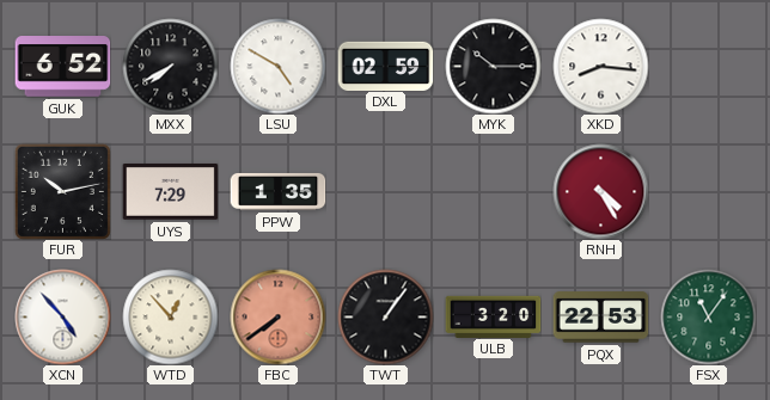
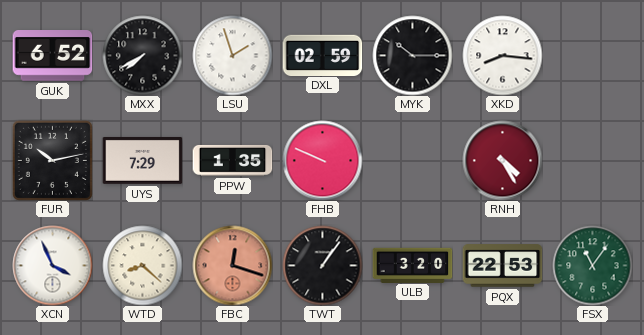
LSU: 4:50 -> 1:57
FHB: none -> 9:49
XCN: 4:53 -> 3:56
WTD: 12:53 -> 8:22
FBC: 7:39 -> 12:18
